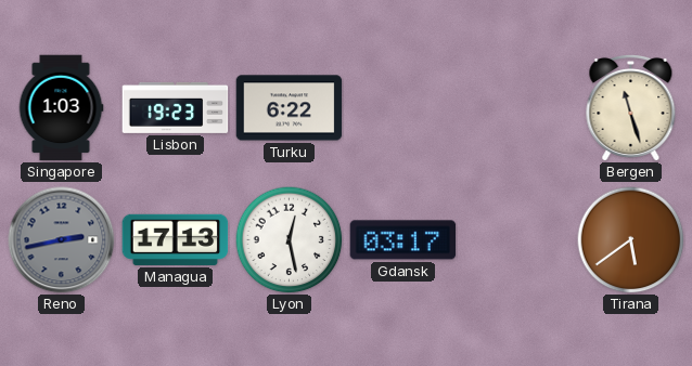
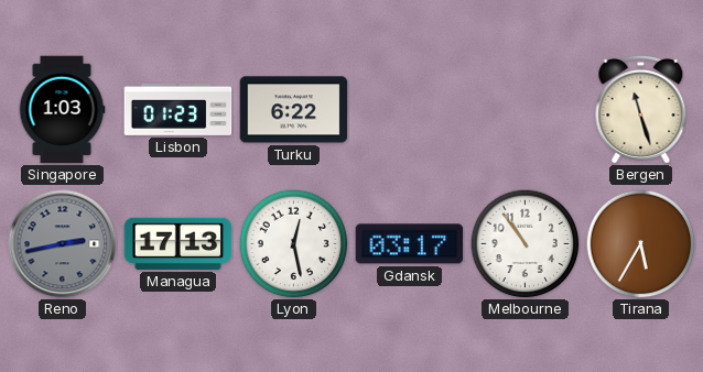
Lisbon: 19:23 -> 01:23
Melbourne: none -> 10:54
Tirana: 5:39 -> 5:35
